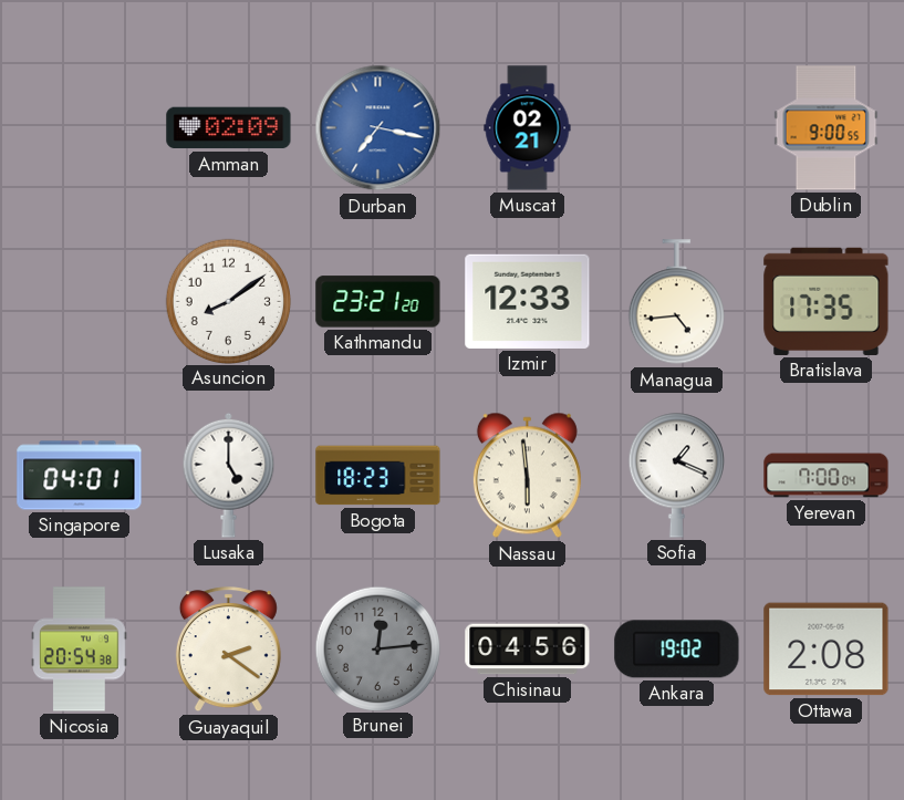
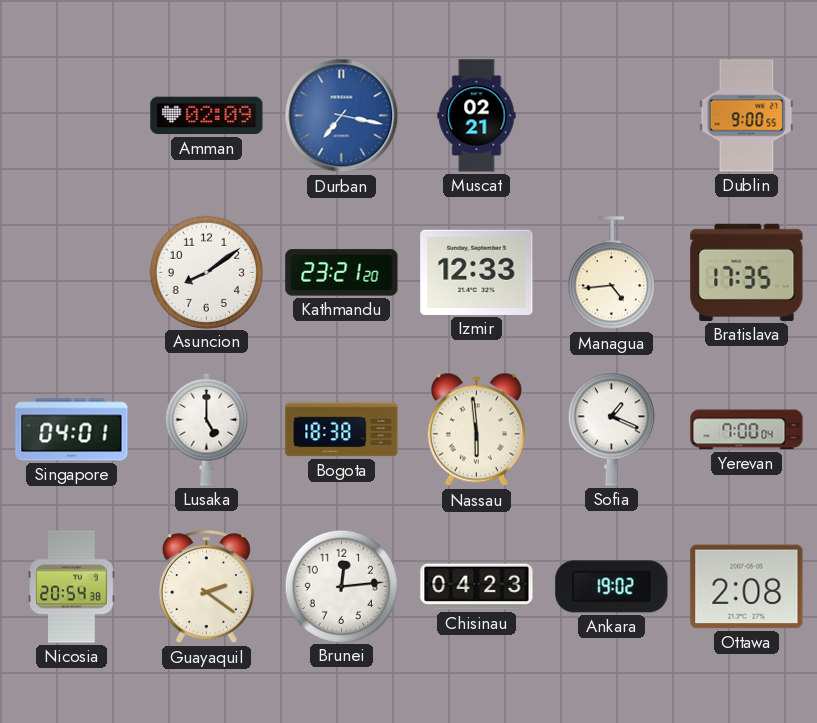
Bogota: 18:23 -> 18:38
Brunei dial: grey -> white
Chisinau: 04:56 -> 04:23
